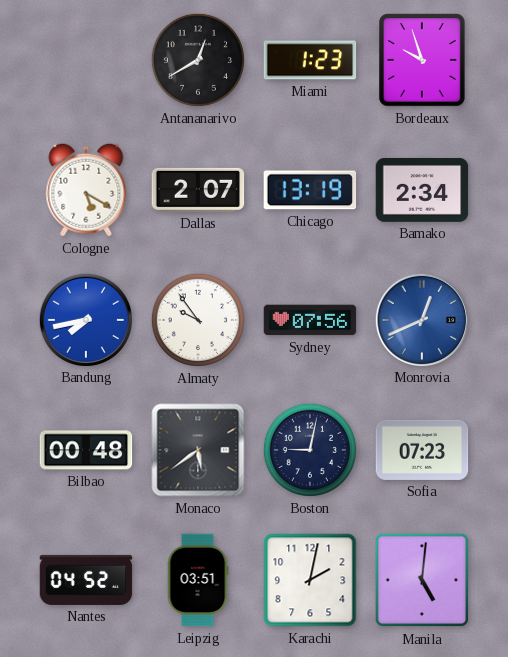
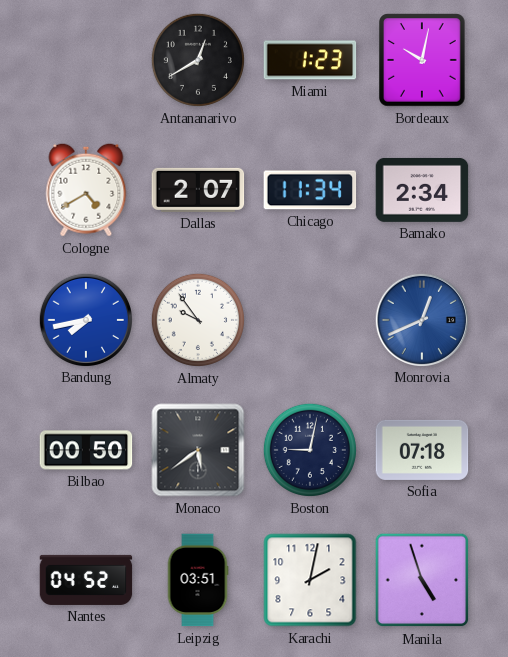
Bordeaux: 9:57 -> 10:02
Cologne: 5:20 -> 4:40
Chicago: 13:19 -> 11:34
Sydney: 07:56 -> none
Bilbao: 00:48 -> 00:50
Sofia: 07:23 -> 07:18
Manila: 5:01 -> 4:57
